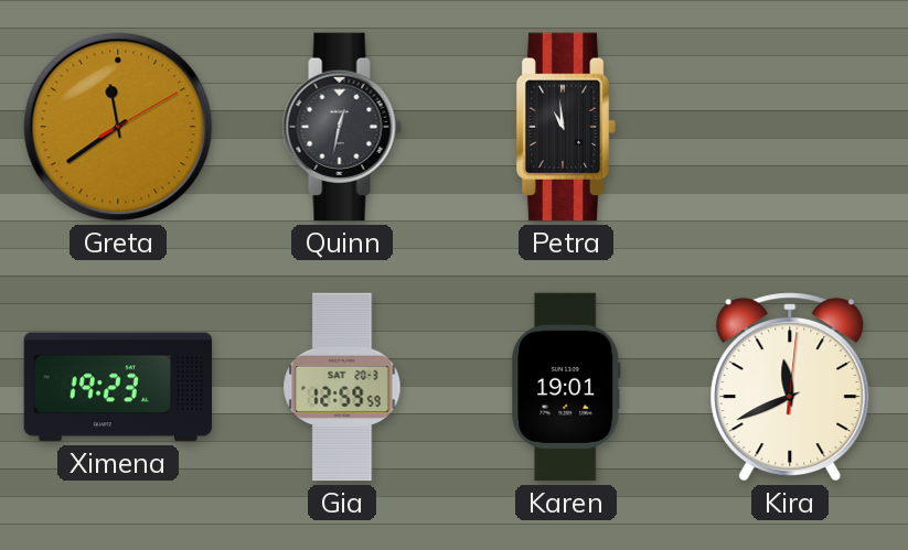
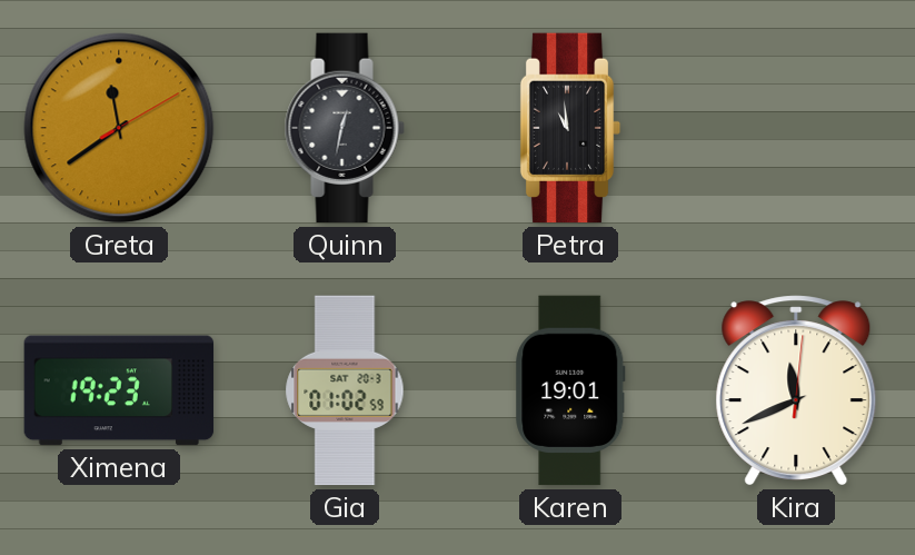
Gia: 12:59 -> 01:02
